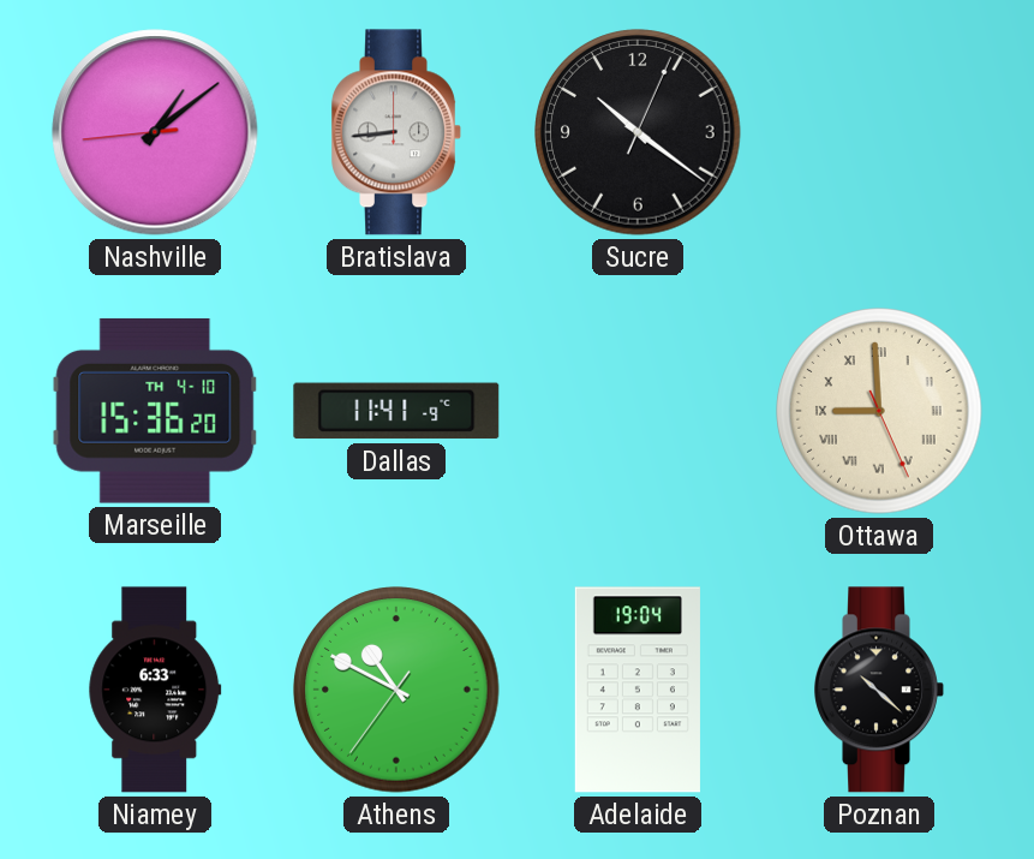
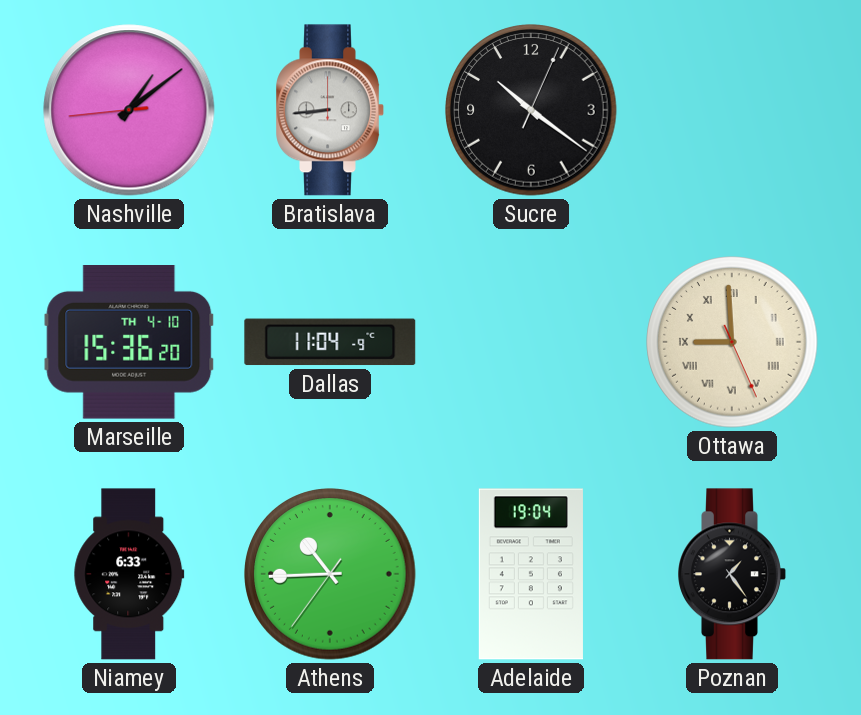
Dallas: 11:41 -> 11:04
Athens: 10:49 -> 10:44
Poznan: 10:22 -> 1:24
